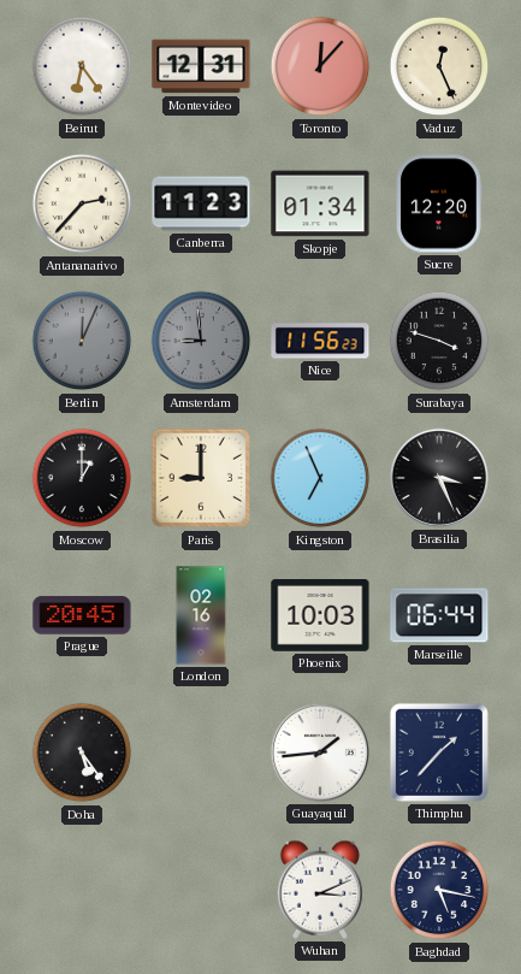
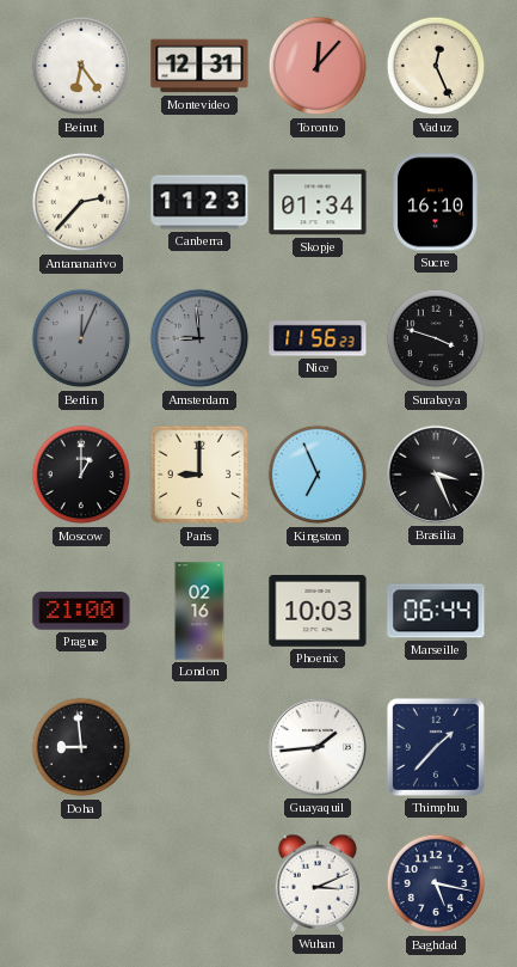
Sucre: 12:20 -> 16:10
Prague: 20:45 -> 21:00
Doha: 5:24 -> 8:59
